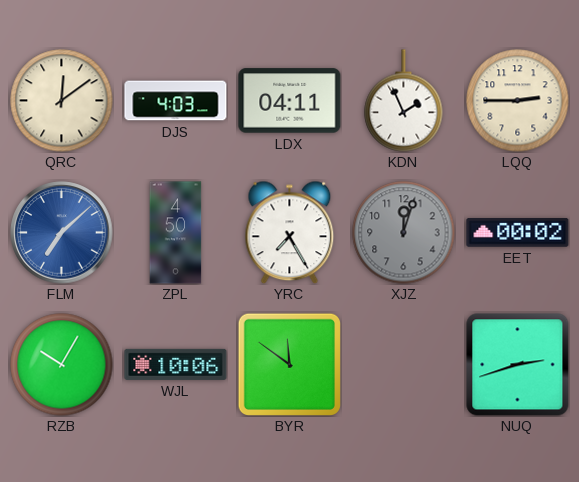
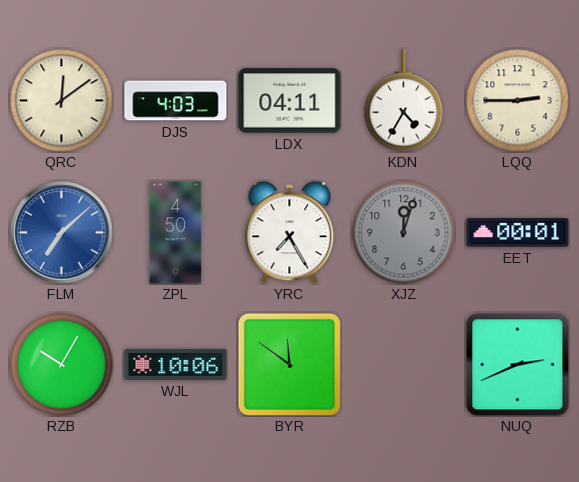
KDN: 1:56 -> 4:35
EET: 00:02 -> 00:01
NUQ: 2:42 -> 2:41
